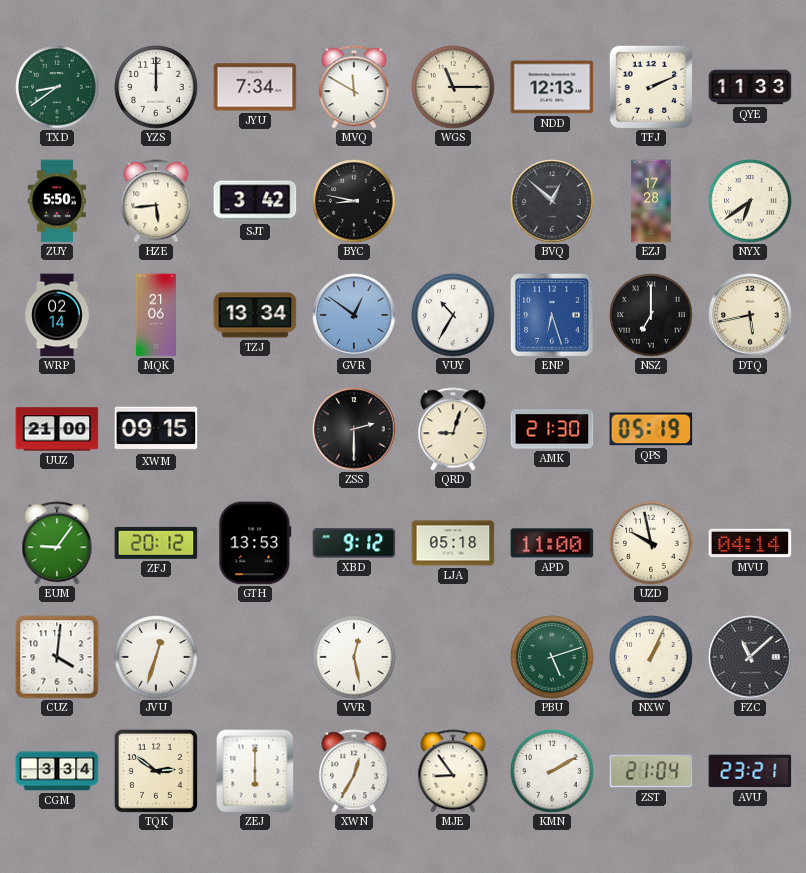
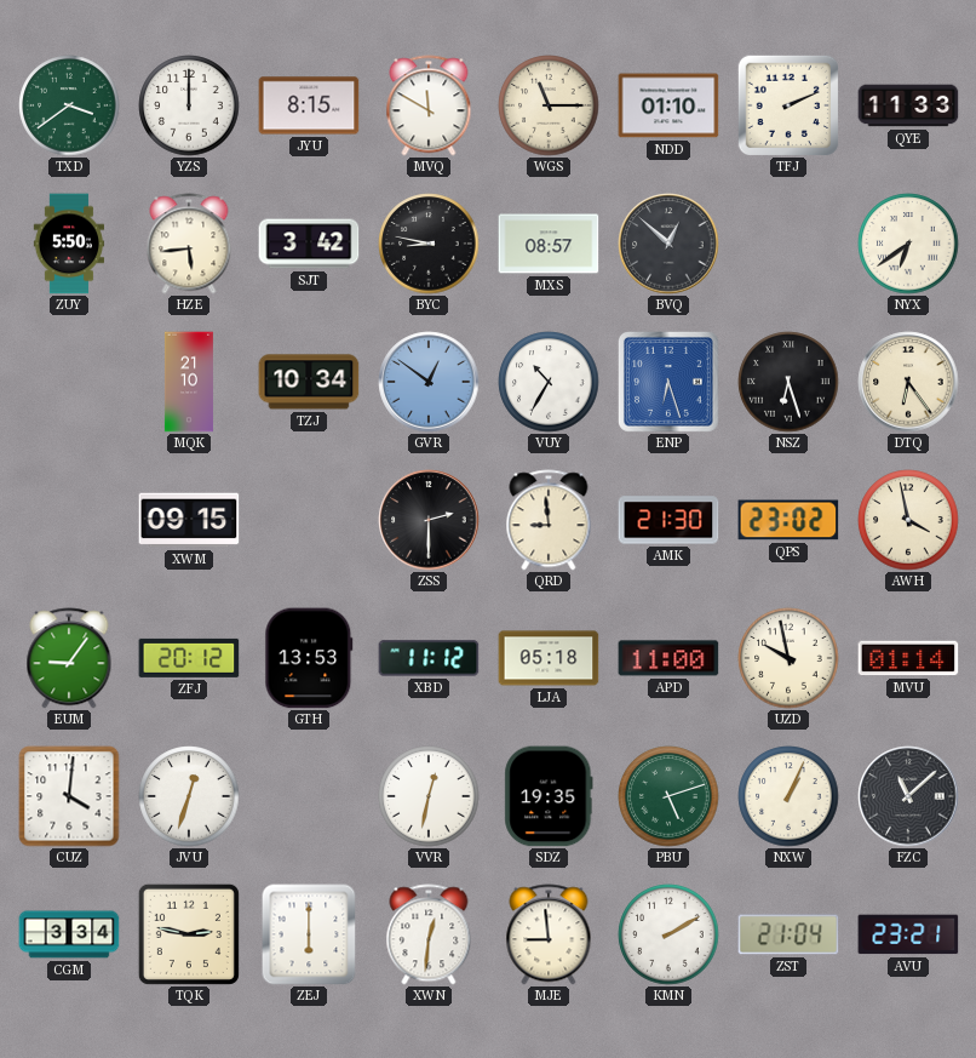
TXD: 8:39 -> 3:39
JYU: 7:34 -> 8:15
NDD: 12:13 -> 01:10
MXS: none -> 08:57
EZJ: 17:28 -> none
WRP: 02:14 -> none
MQK: 21:06 -> 21:10
TZJ: 13:34 -> 10:34
NSZ: 7:00 -> 6:27
DTQ: 5:43 -> 6:24
UUZ: 21:00 -> none
QRD: 9:03 -> 8:59
QPS: 05:19 -> 23:02
AWH: none -> 3:58
XBD: 9:12 -> 11:12
MVU: 04:14 -> 01:14
VVR: 12:28 -> 12:32
SDZ: none -> 19:35
TQK: 2:51 -> 2:47
XWN: 12:35 -> 12:31
MJE: 8:54 -> 8:59
